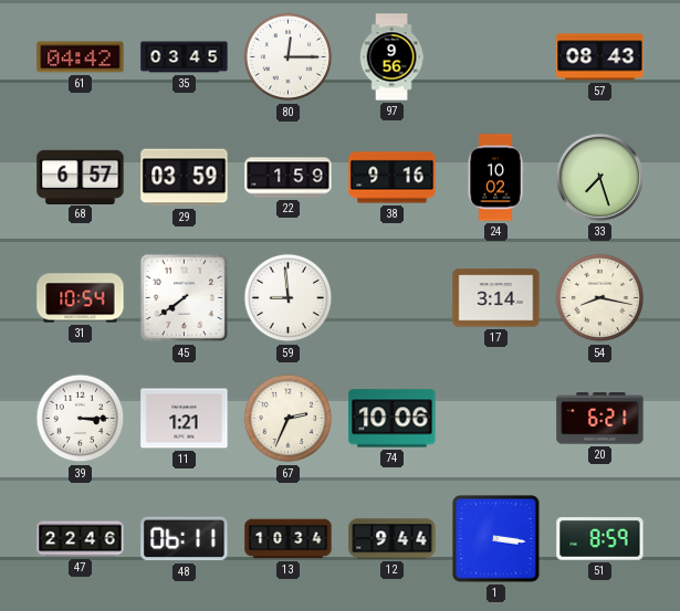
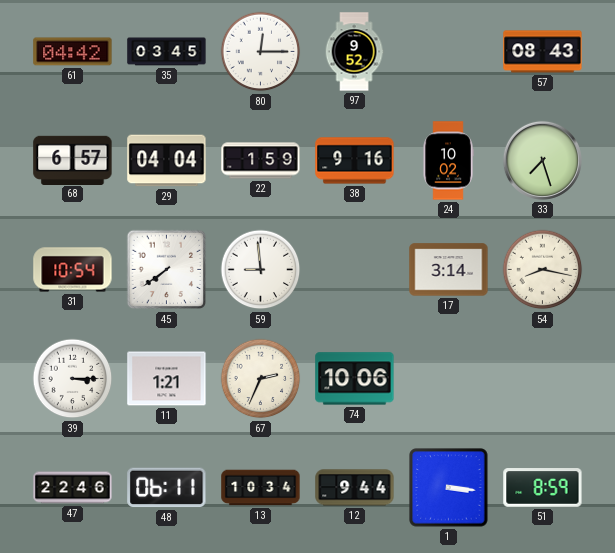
97: 9:56 -> 9:52
29: 03:59 -> 04:04
20: 6:21 -> none
